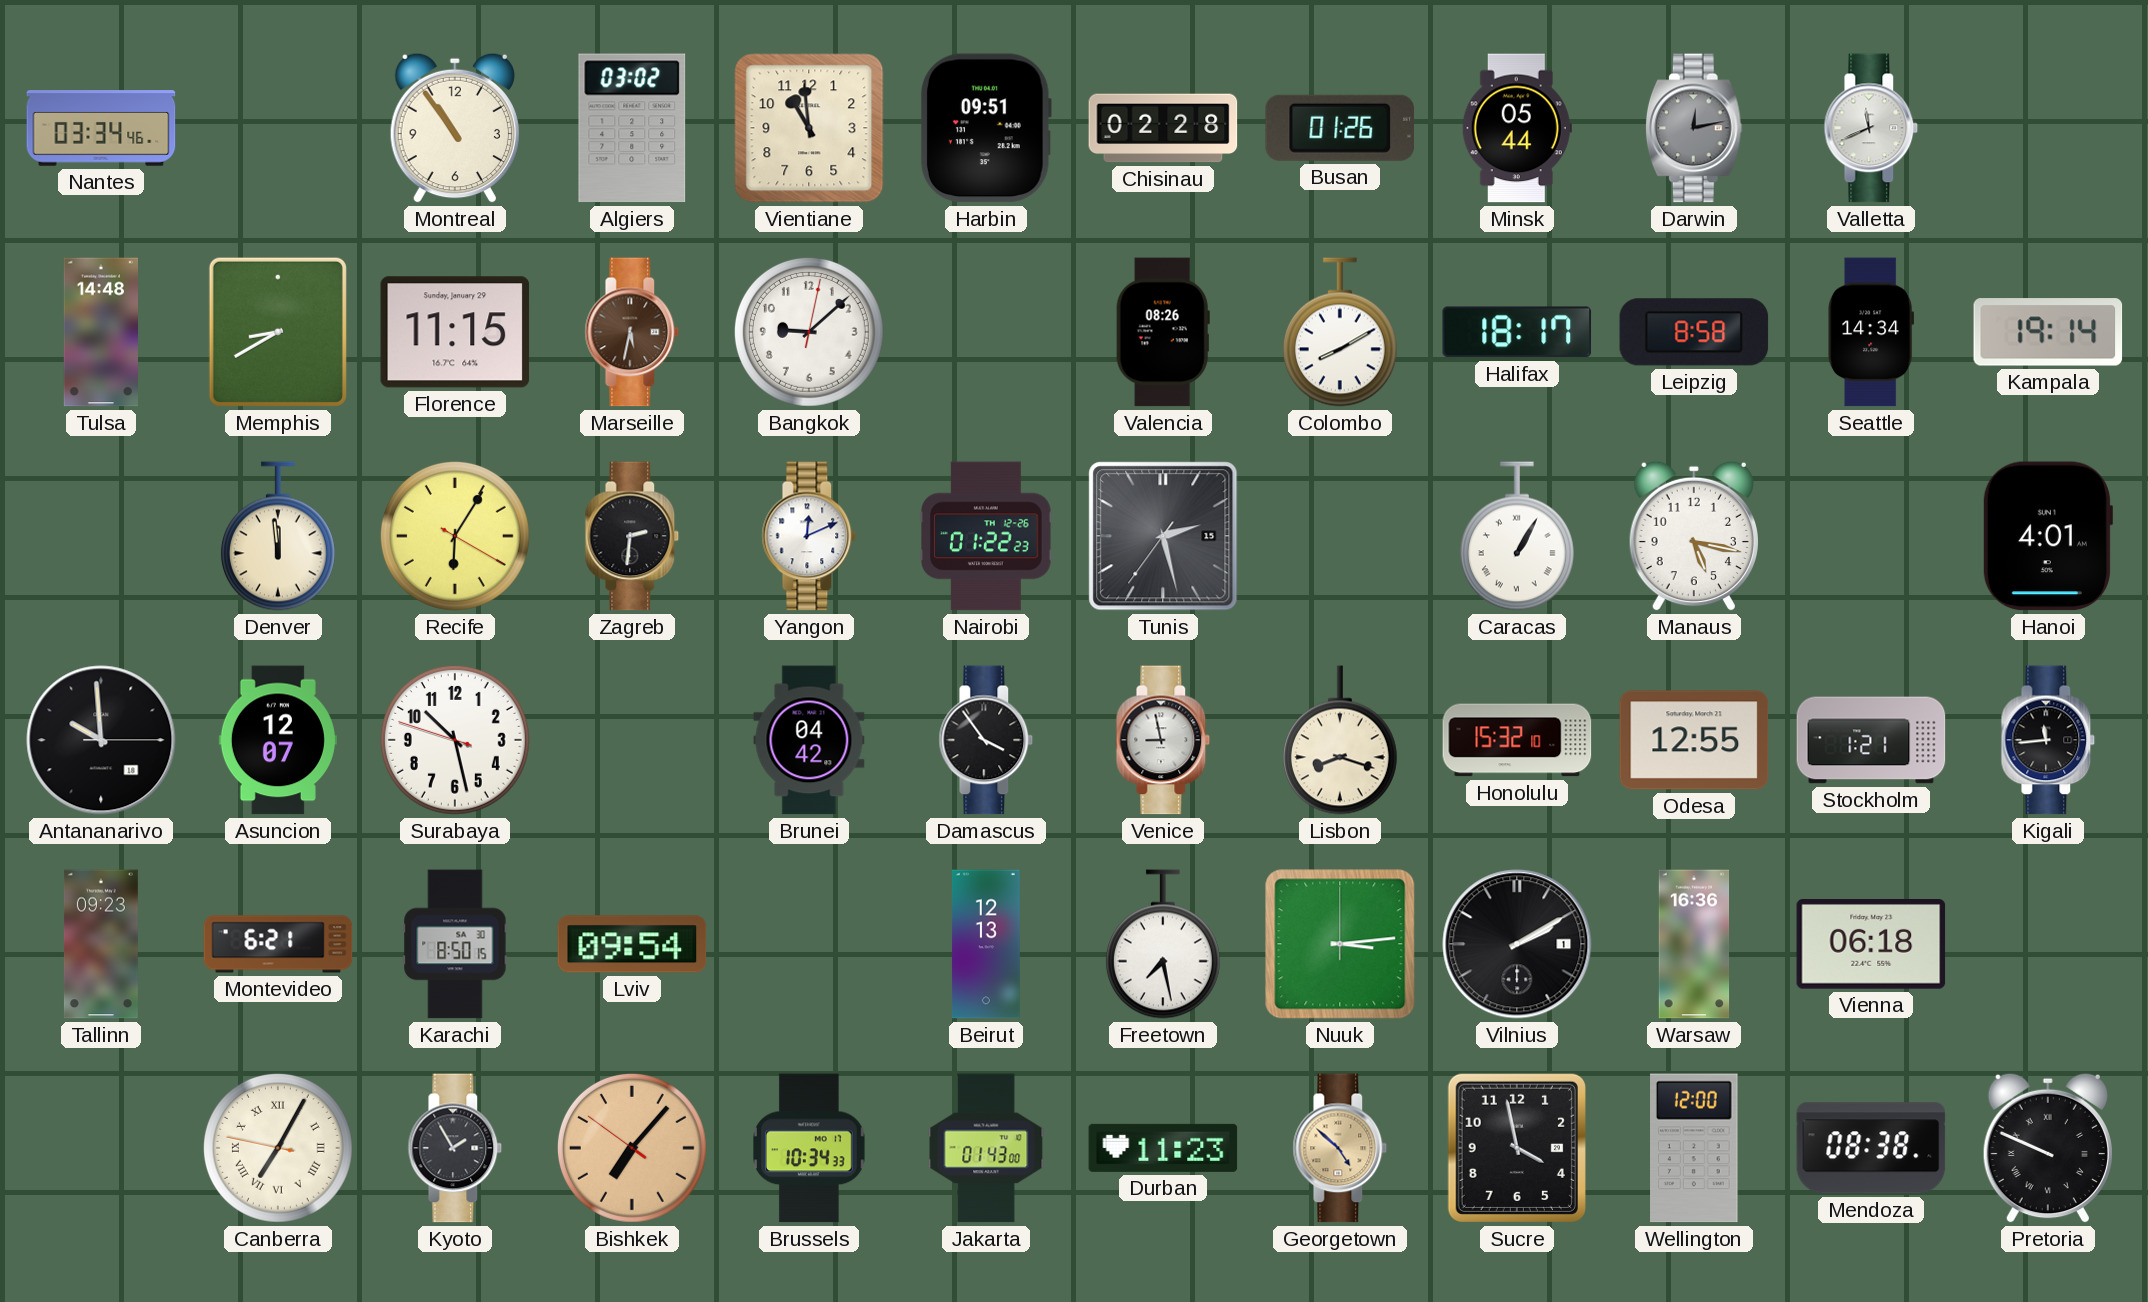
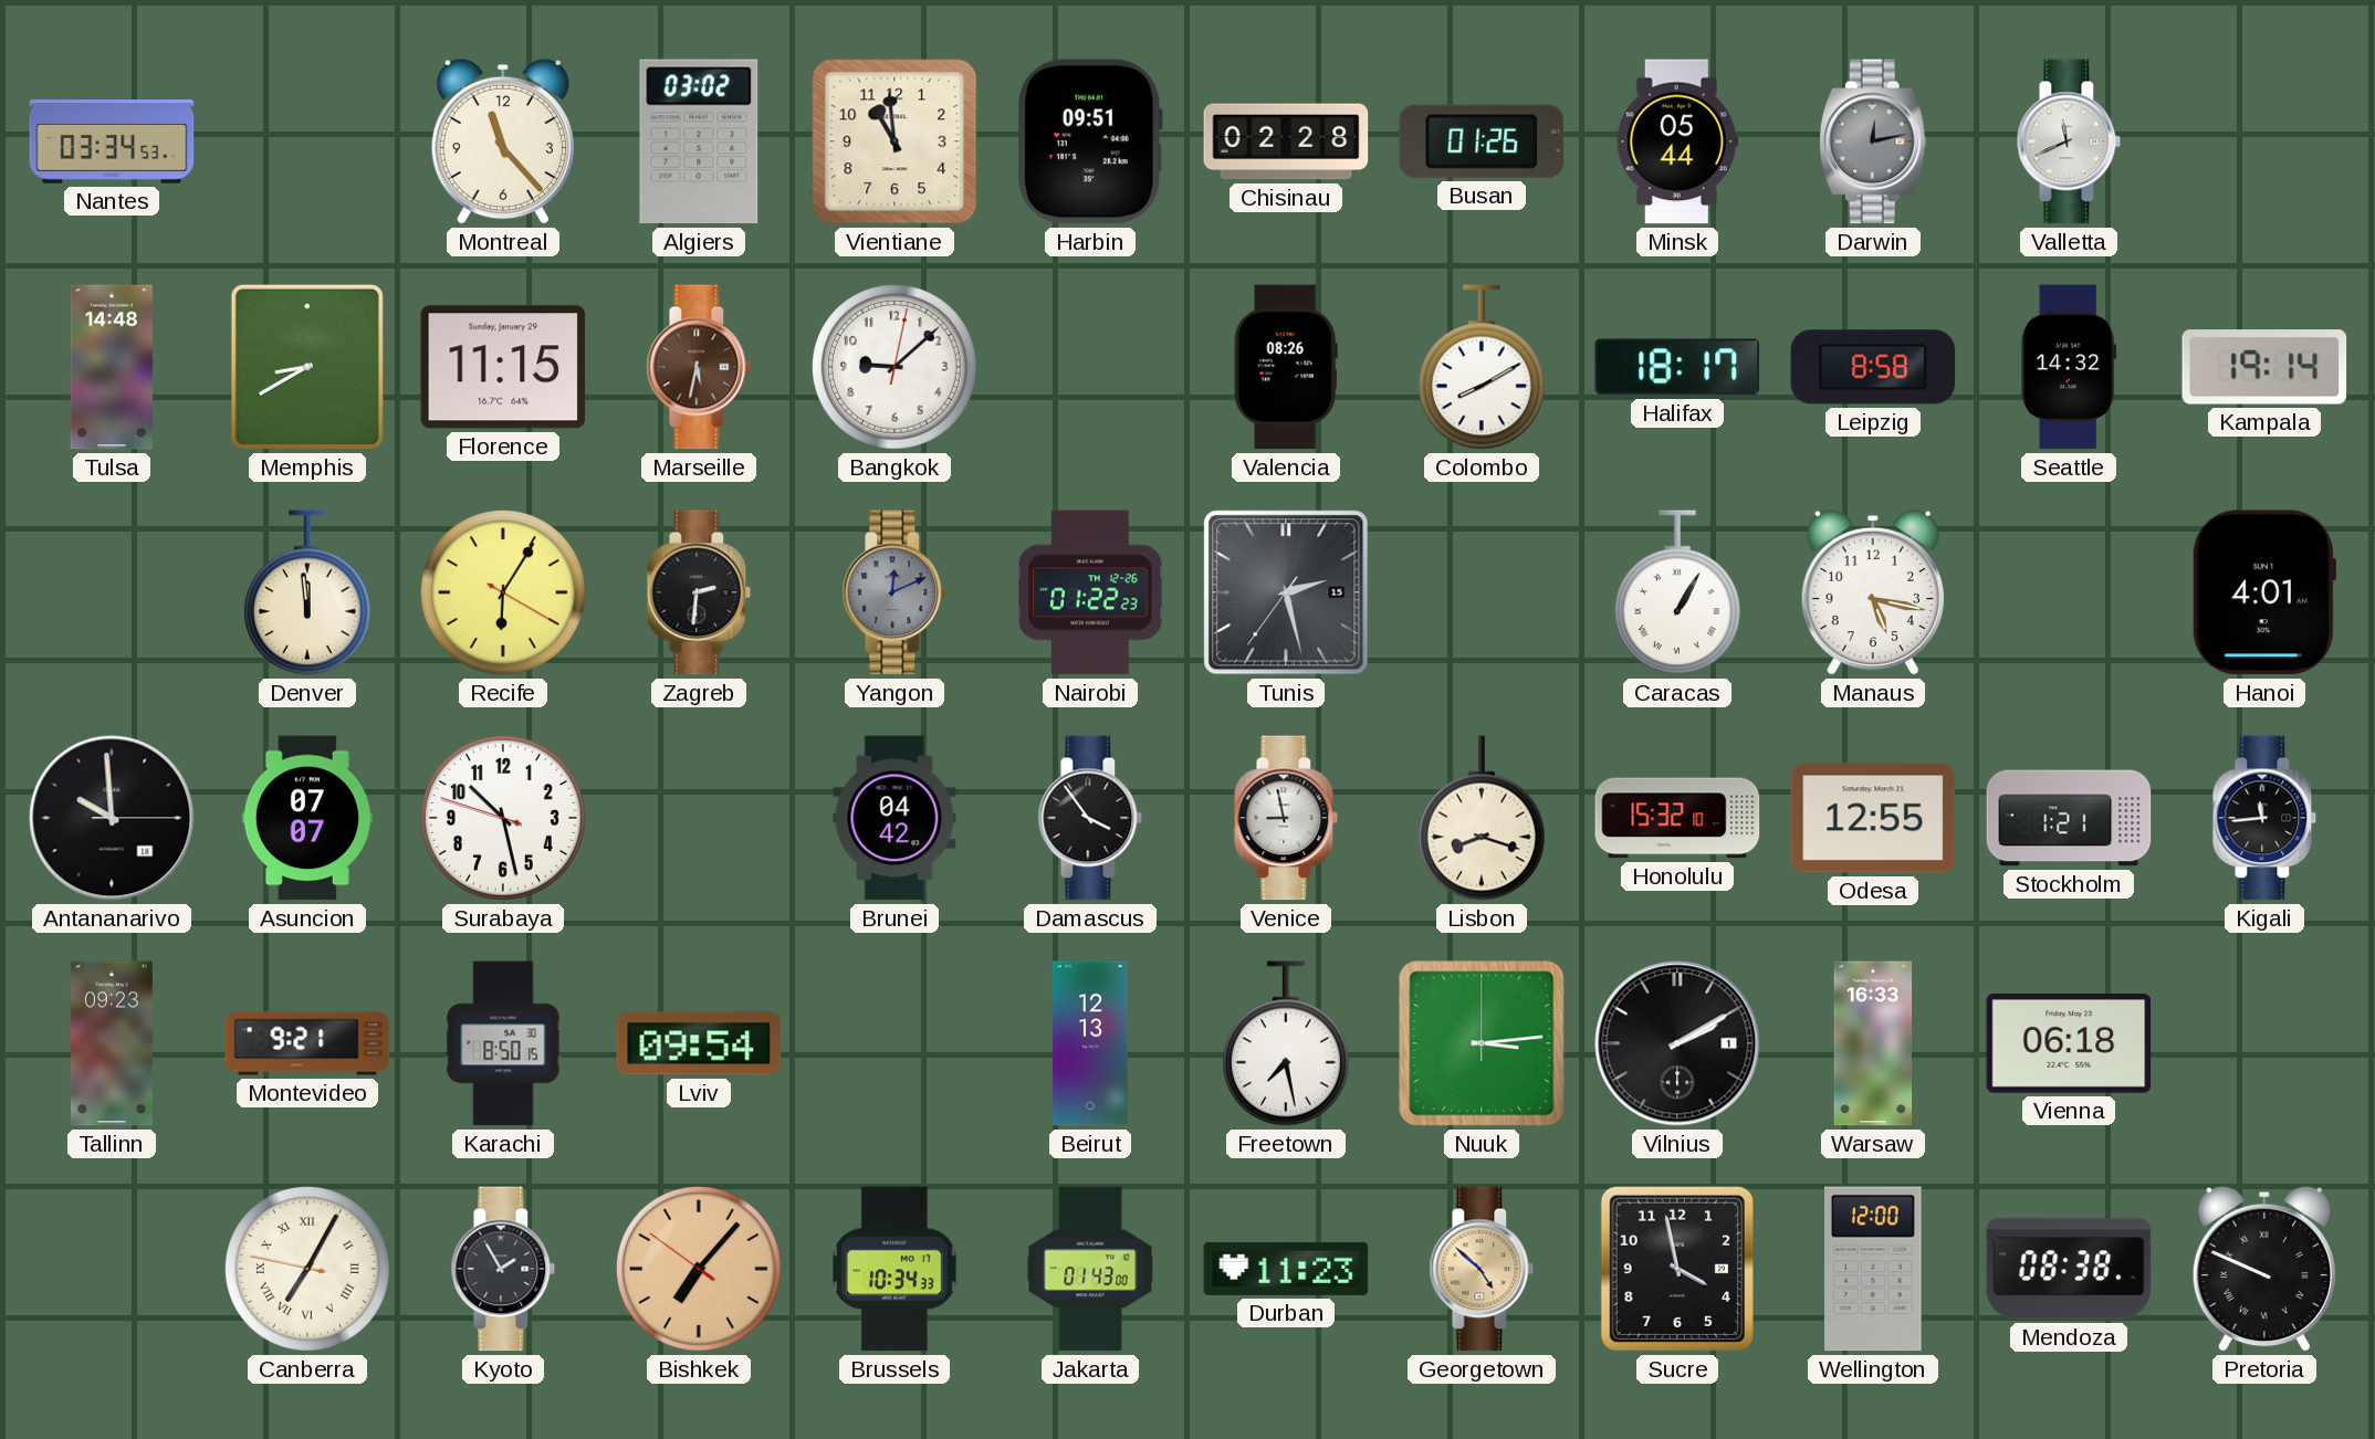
Nantes: 03:34:46 -> 03:34:53
Montreal: 10:54 -> 11:23
Seattle: 14:34 -> 14:32
Yangon dial: white -> grey
Asuncion: 12:07 -> 07:07
Montevideo: 6:21 -> 9:21
Warsaw: 16:36 -> 16:33
